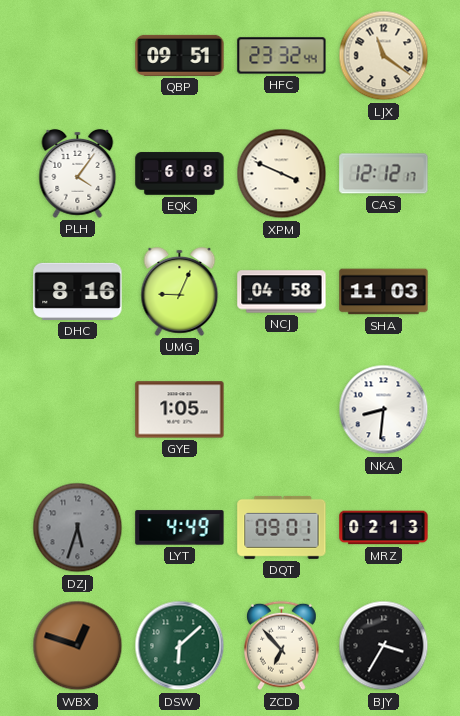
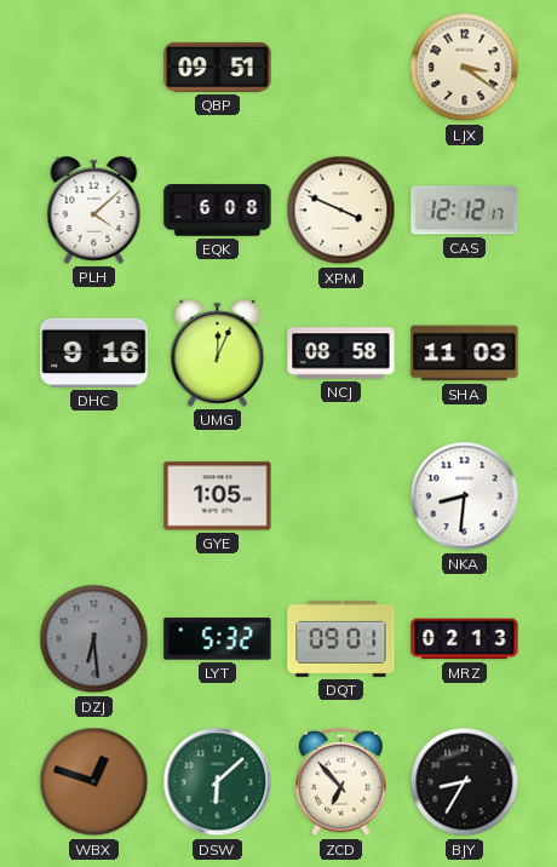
HFC: 23:32 -> none
LJX: 11:21 -> 3:21
PLH: 4:06 -> 4:08
DHC: 8:16 -> 9:16
UMG: 9:04 -> 12:04
NCJ: 04:58 -> 08:58
DZJ: 5:33 -> 6:29
LYT: 4:49 -> 5:32
BJY: 3:35 -> 8:35
